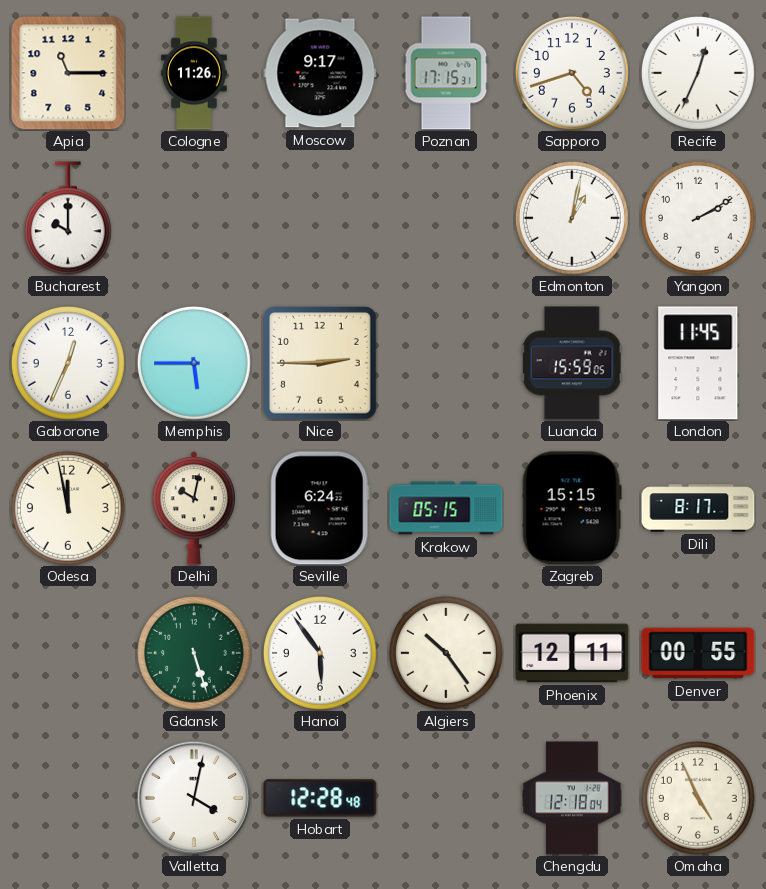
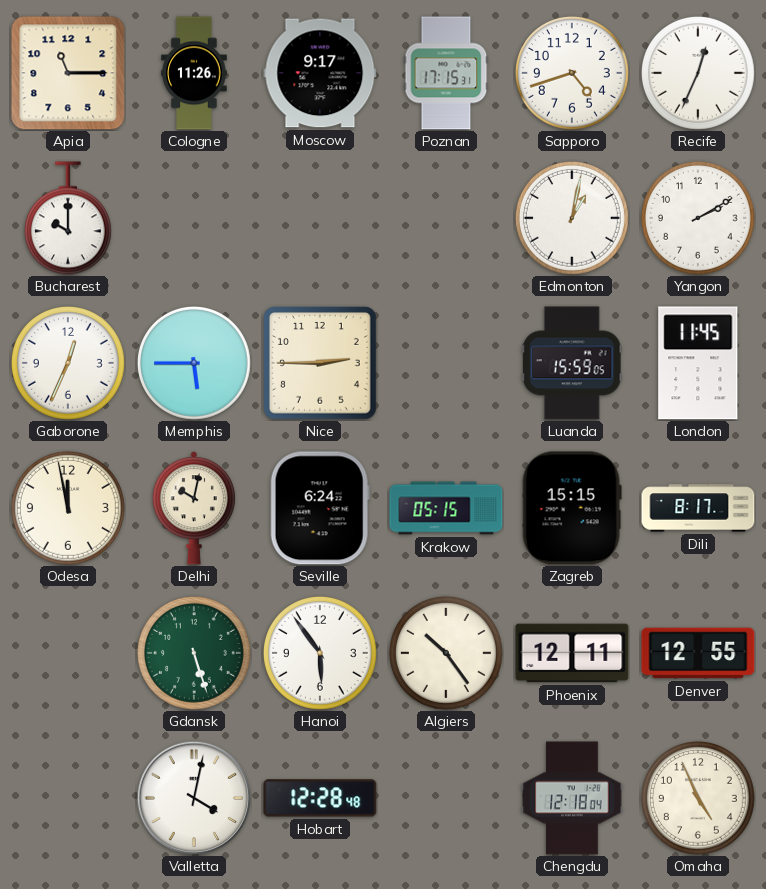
Denver: 00:55 -> 12:55
